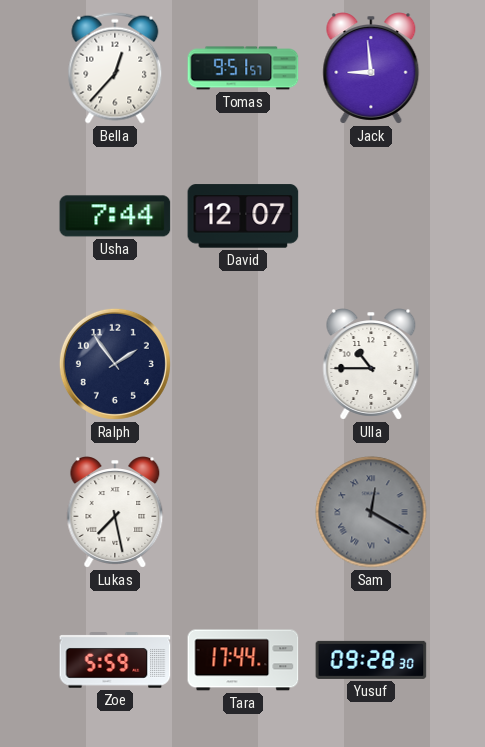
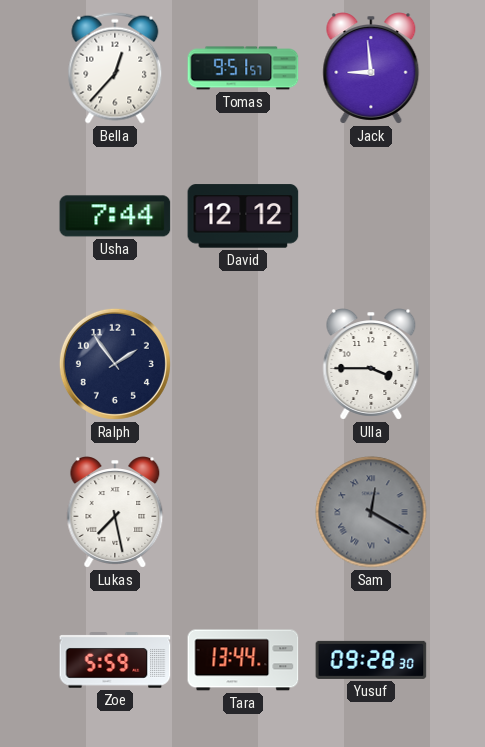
David: 12:07 -> 12:12
Ulla: 10:45 -> 3:45
Tara: 17:44 -> 13:44
